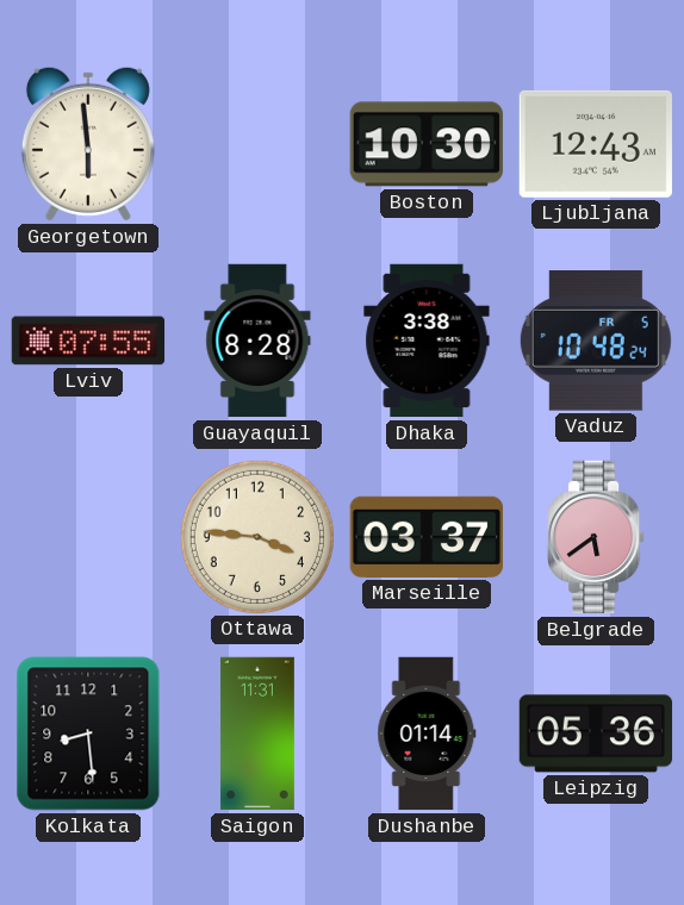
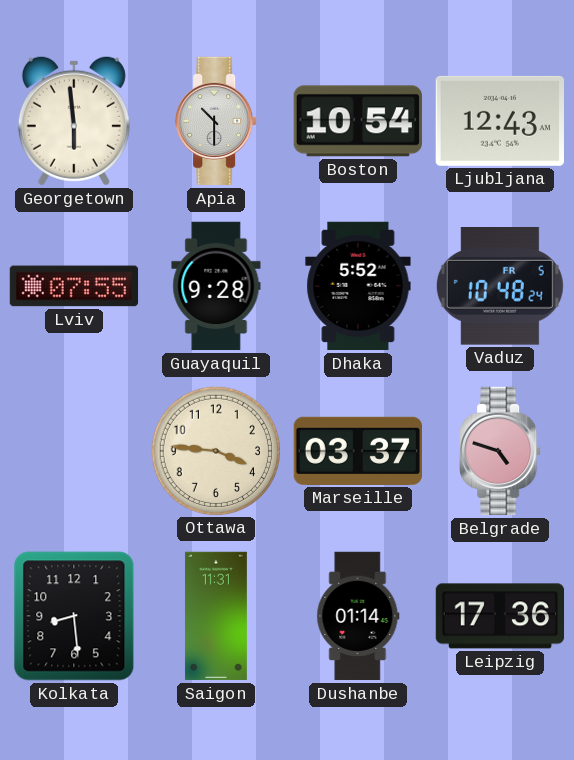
Apia: none -> 10:30
Boston: 10:30 -> 10:54
Guayaquil: 8:28 -> 9:28
Dhaka: 3:38 -> 5:52
Belgrade: 5:39 -> 4:48
Leipzig: 05:36 -> 17:36
